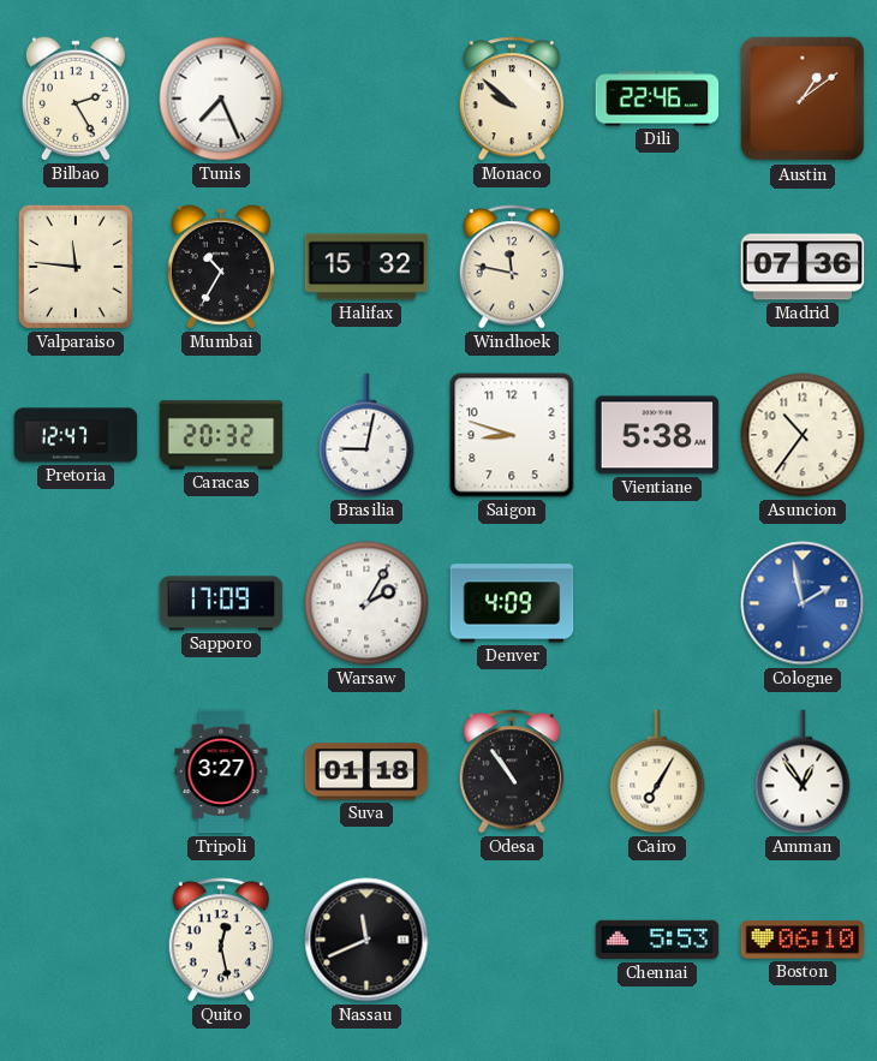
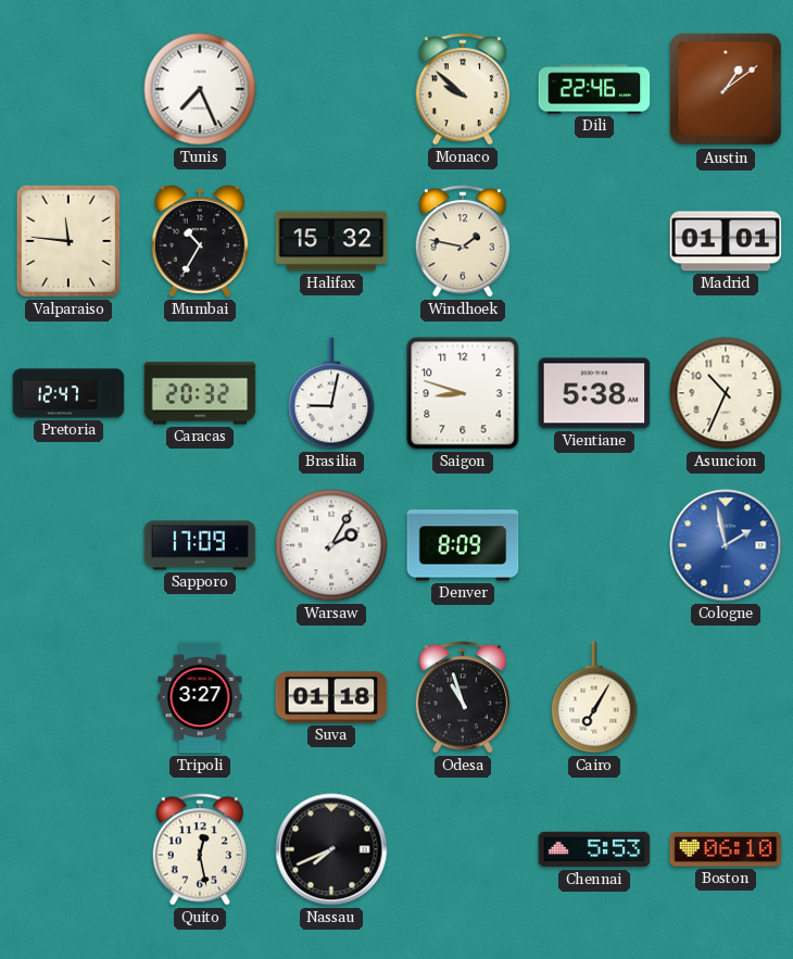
Bilbao: 2:25 -> none
Windhoek: 11:47 -> 1:47
Madrid: 07:36 -> 01:01
Asuncion: 10:36 -> 10:34
Denver: 4:09 -> 8:09
Odesa: 10:54 -> 10:57
Amman: 12:54 -> none
Nassau: 11:41 -> 7:41
